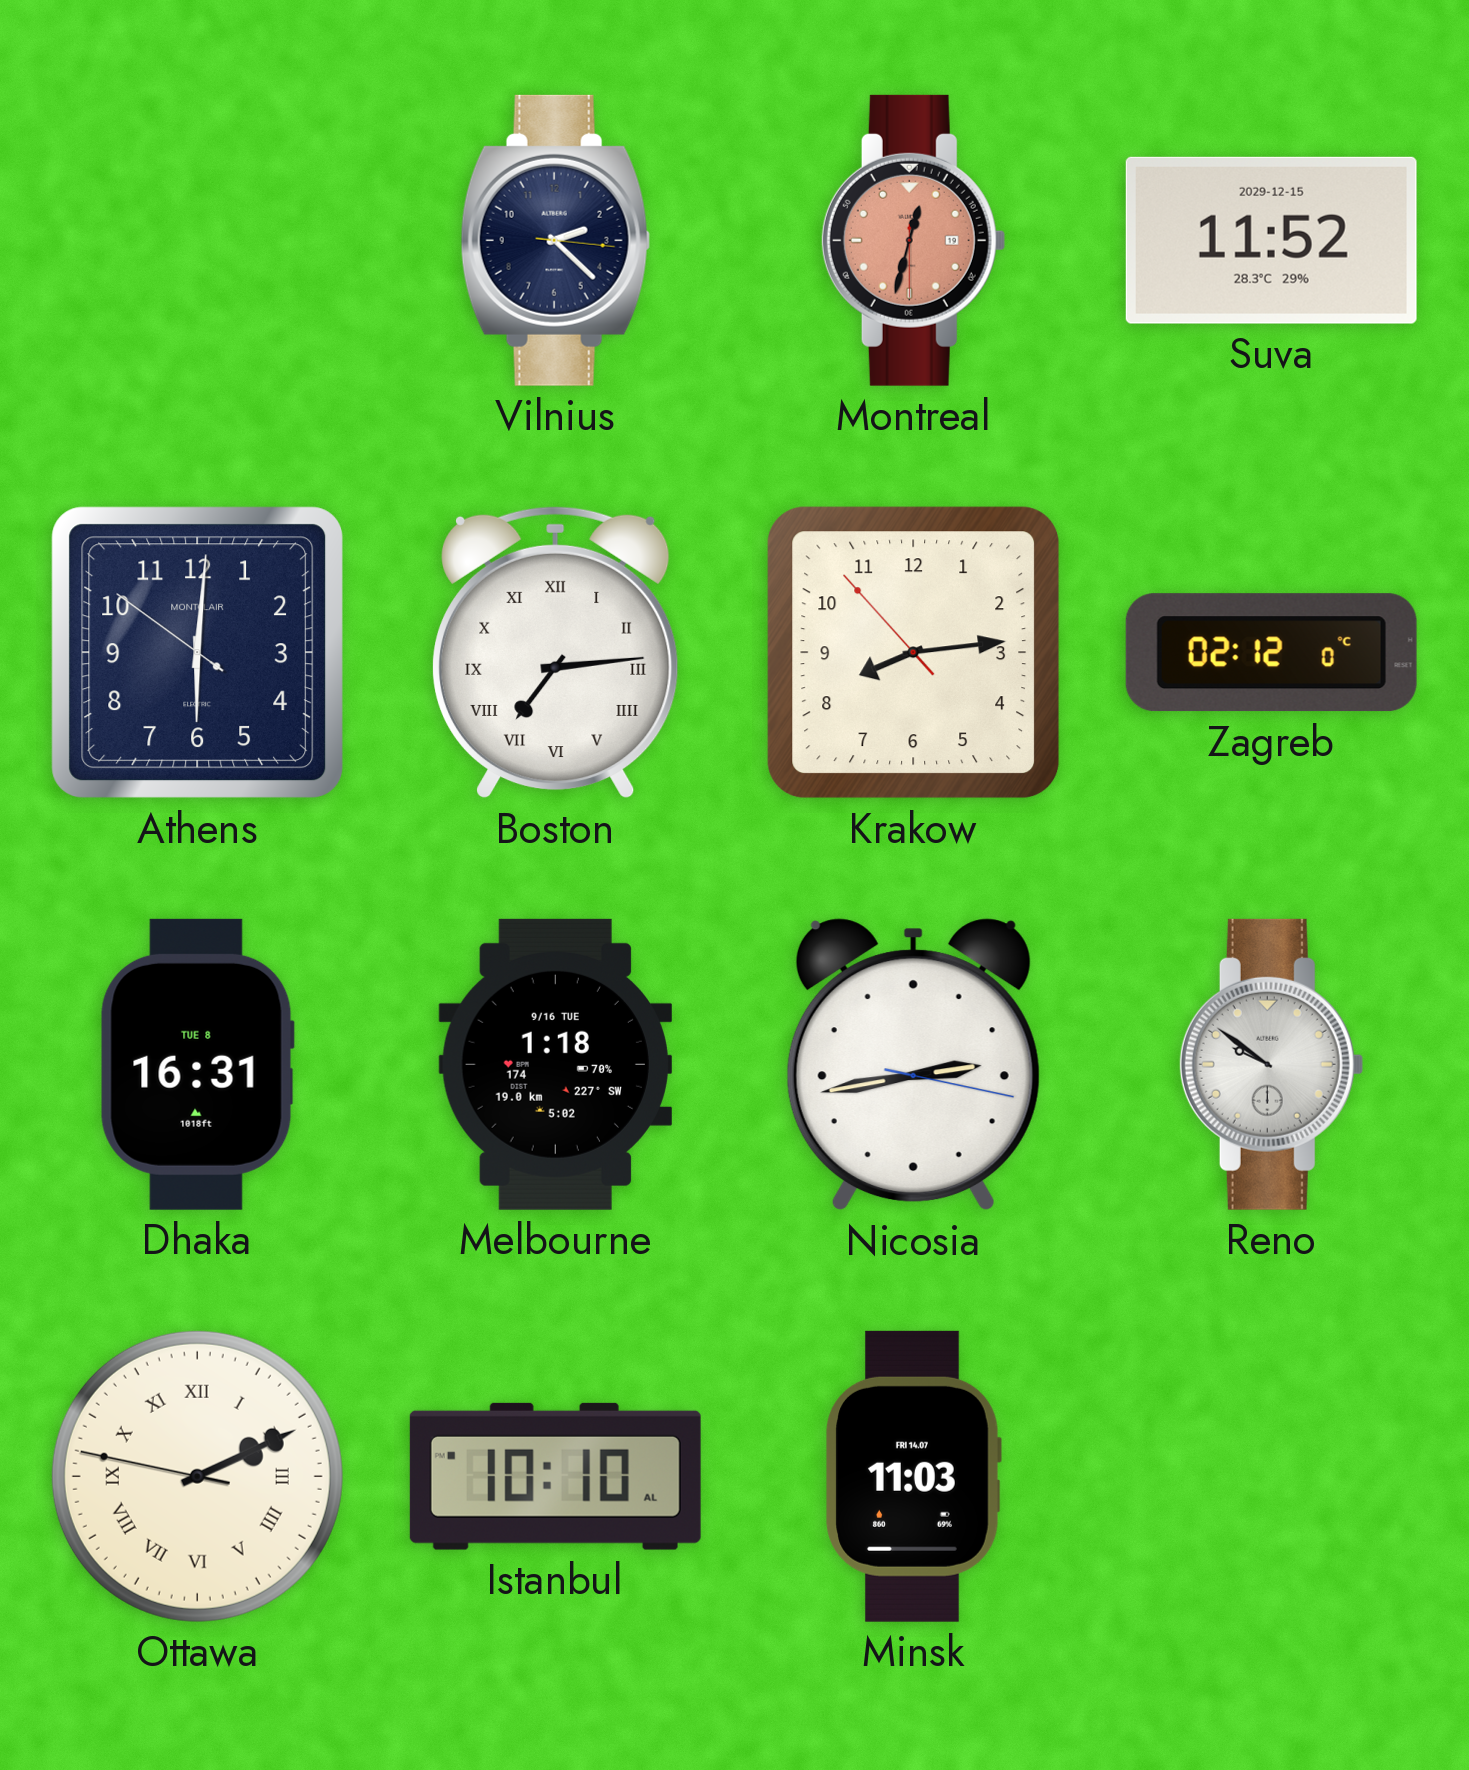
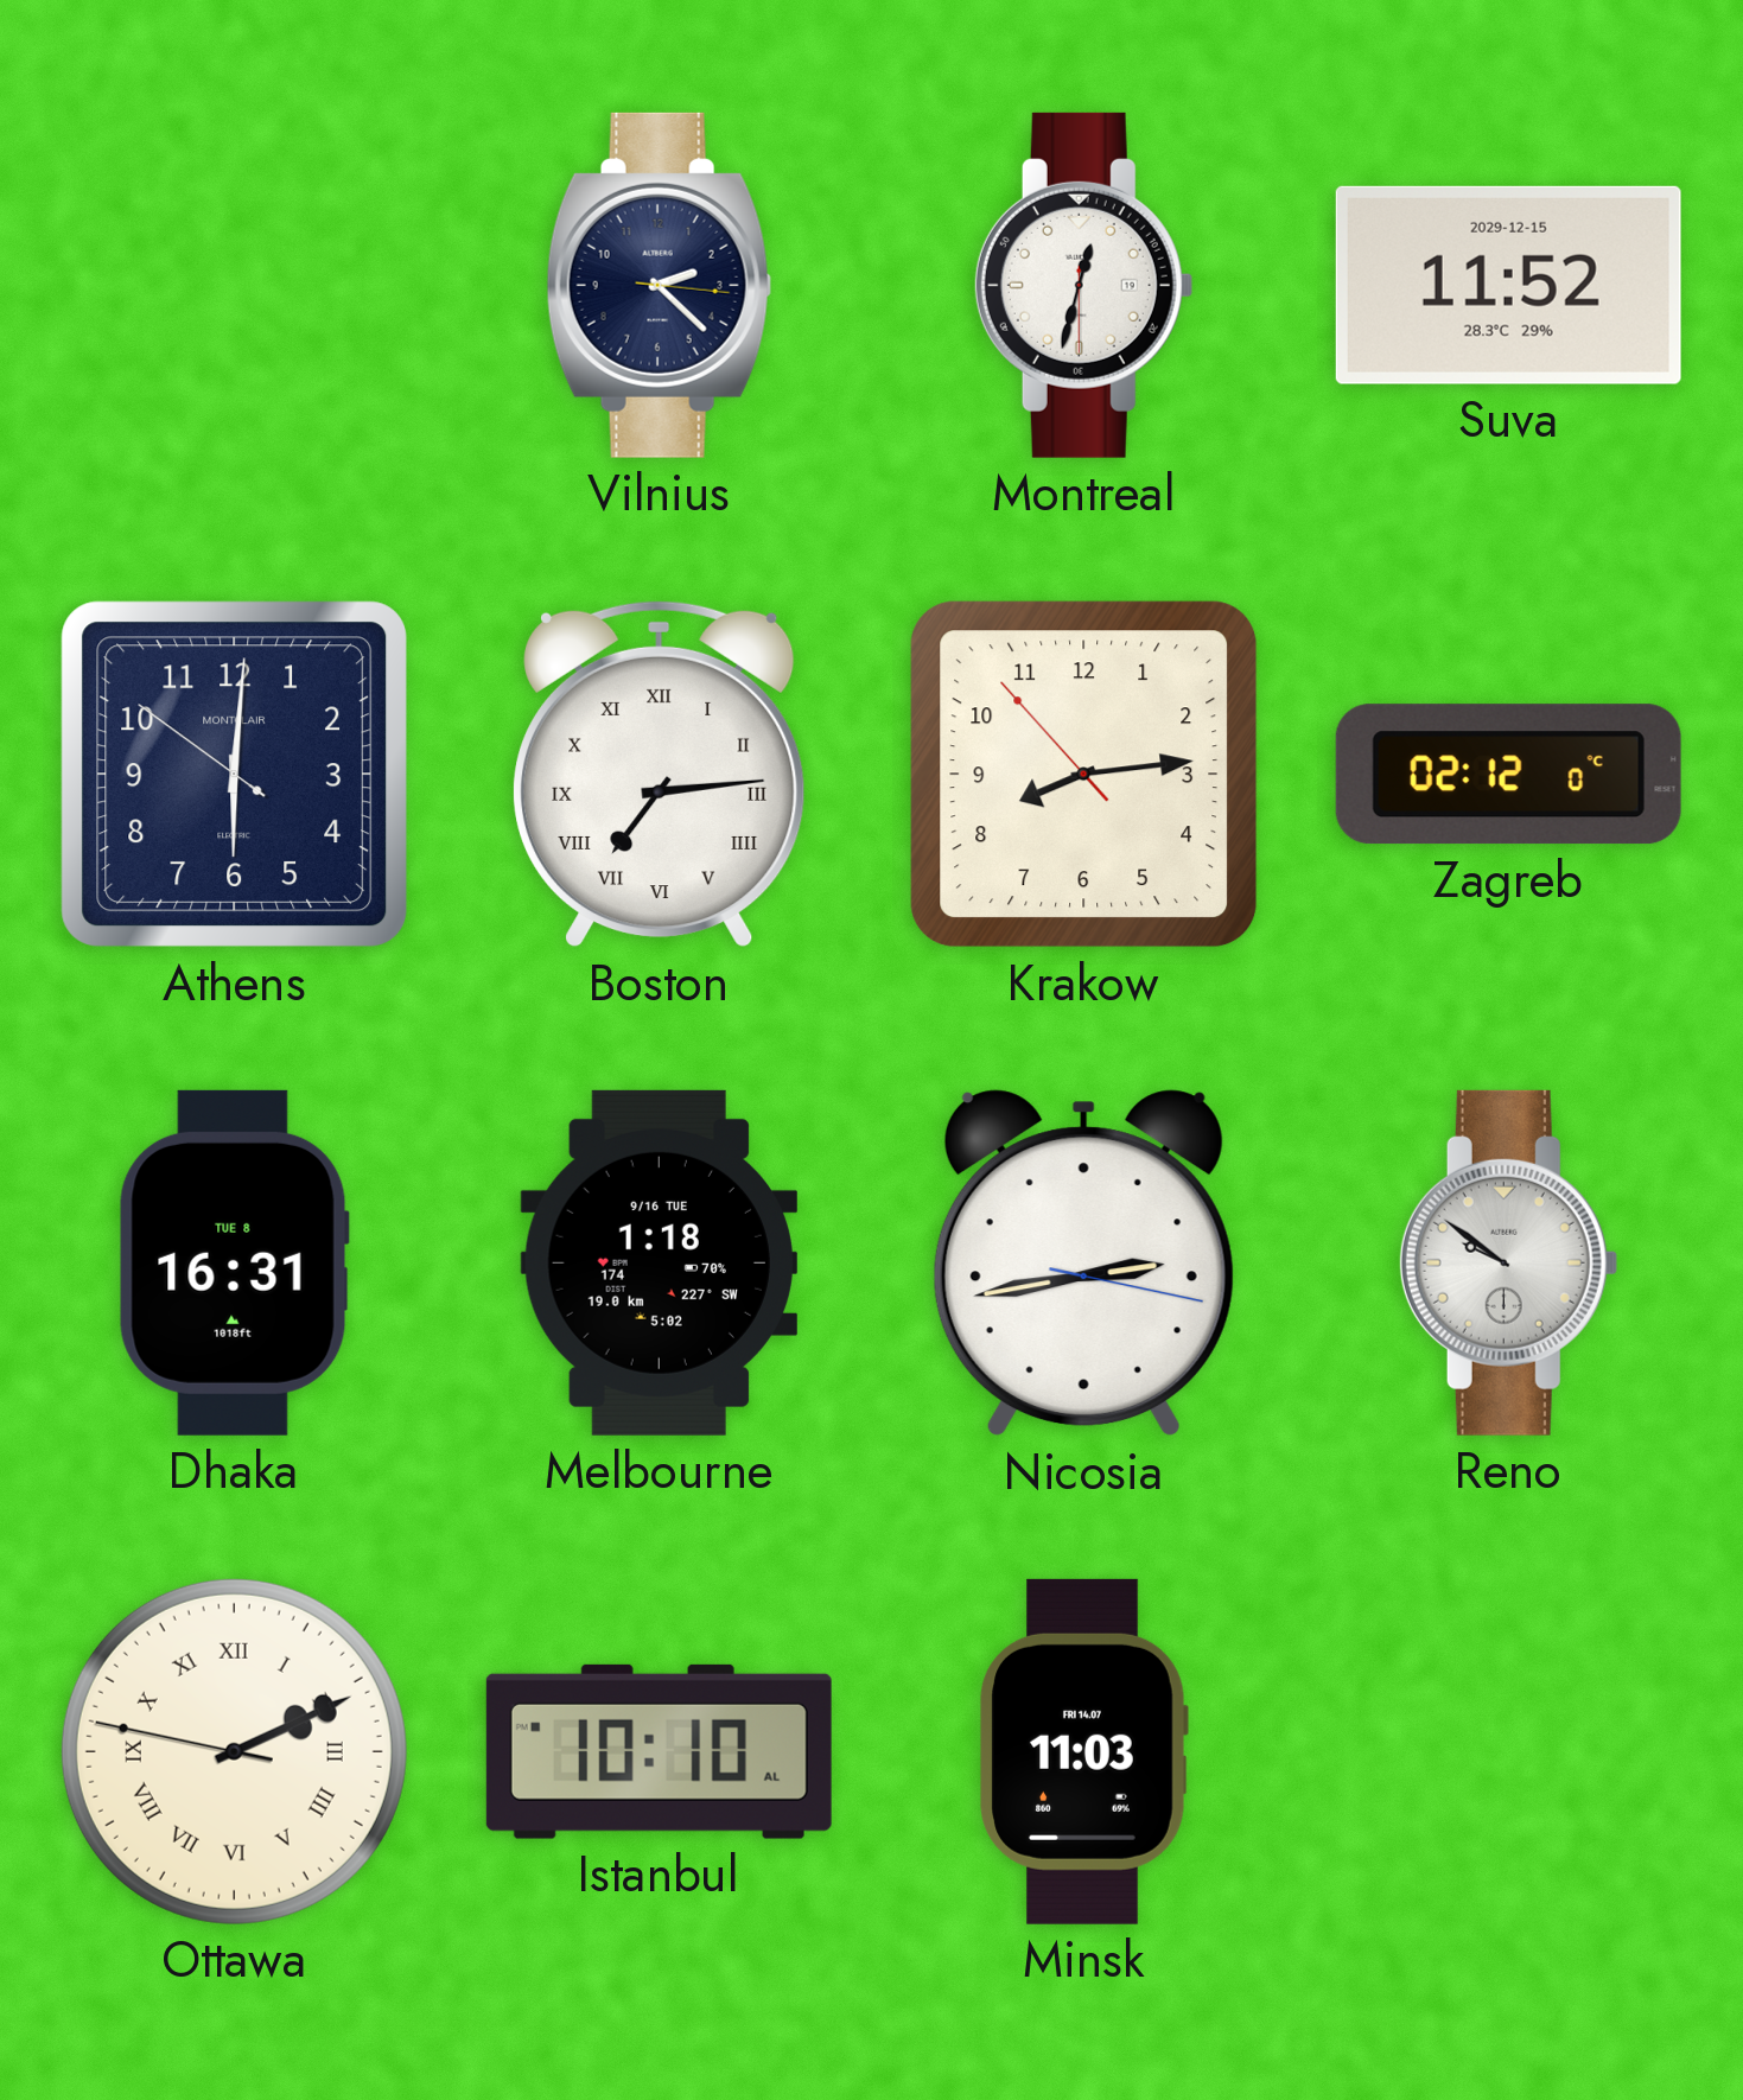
Montreal dial: salmon -> white
